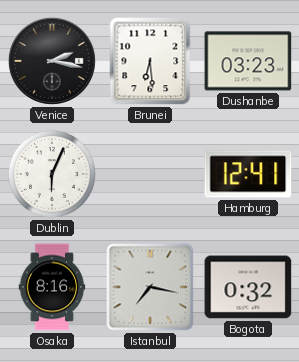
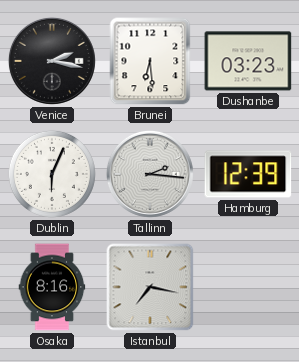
Tallinn: none -> 2:16
Hamburg: 12:41 -> 12:39
Bogota: 0:32 -> none
